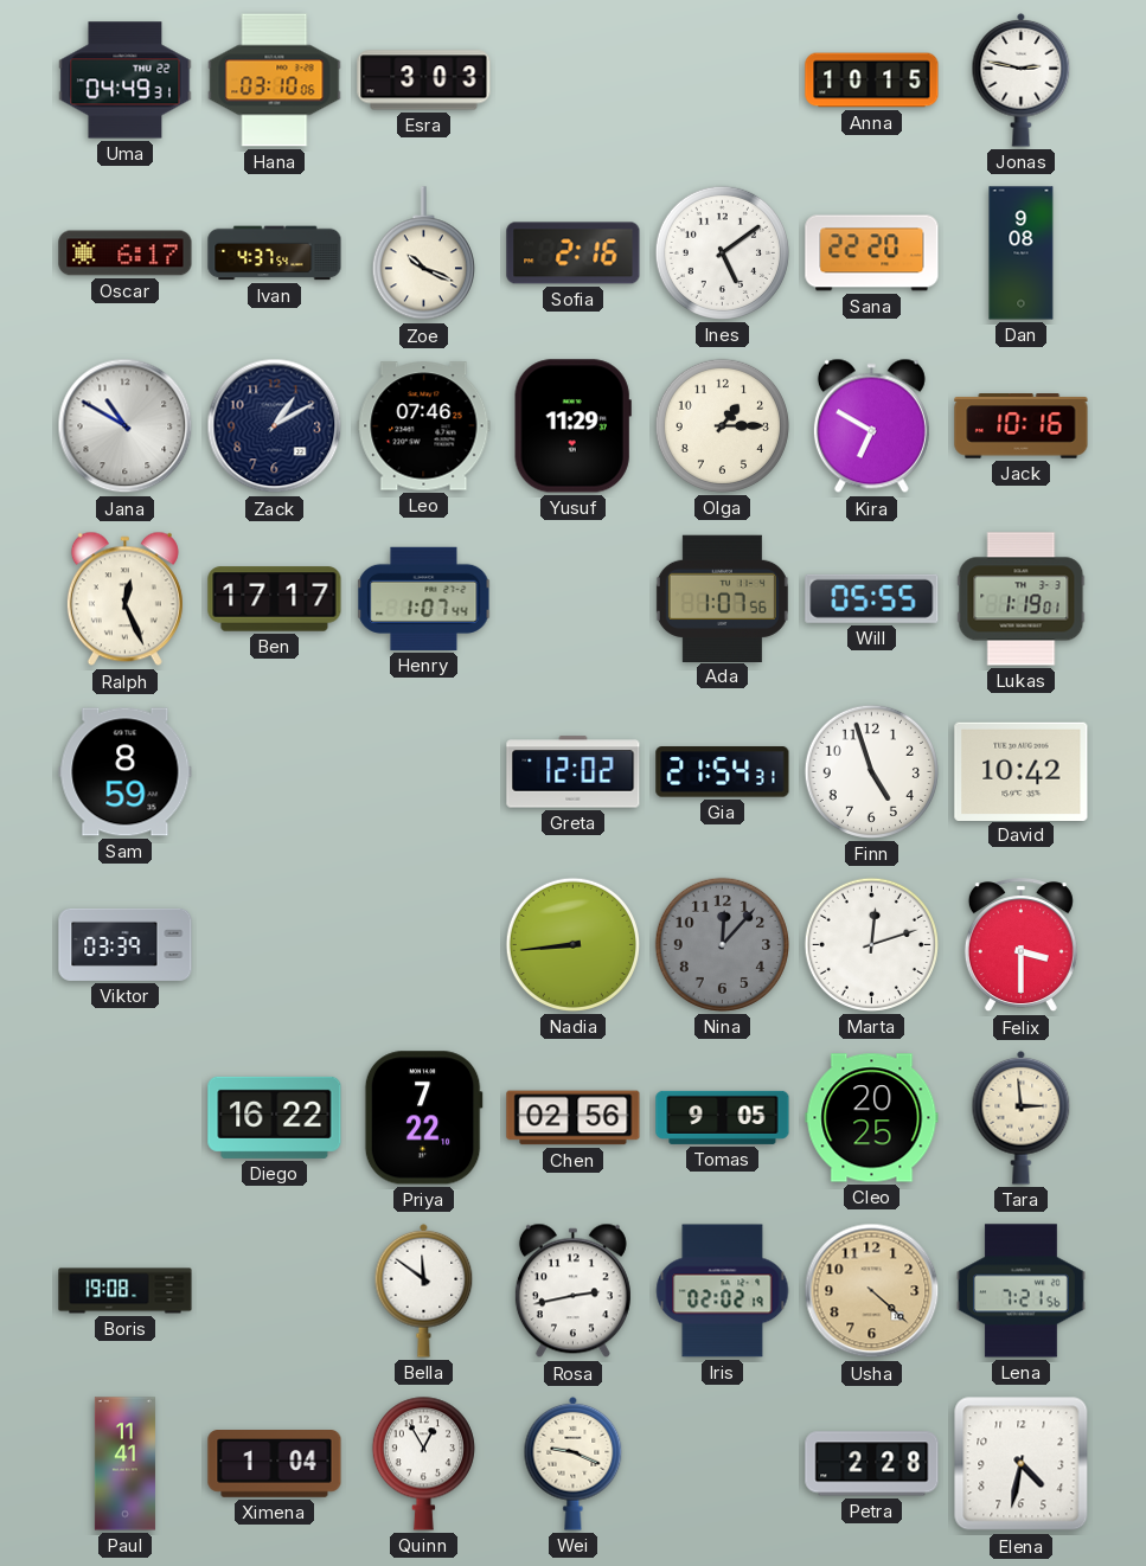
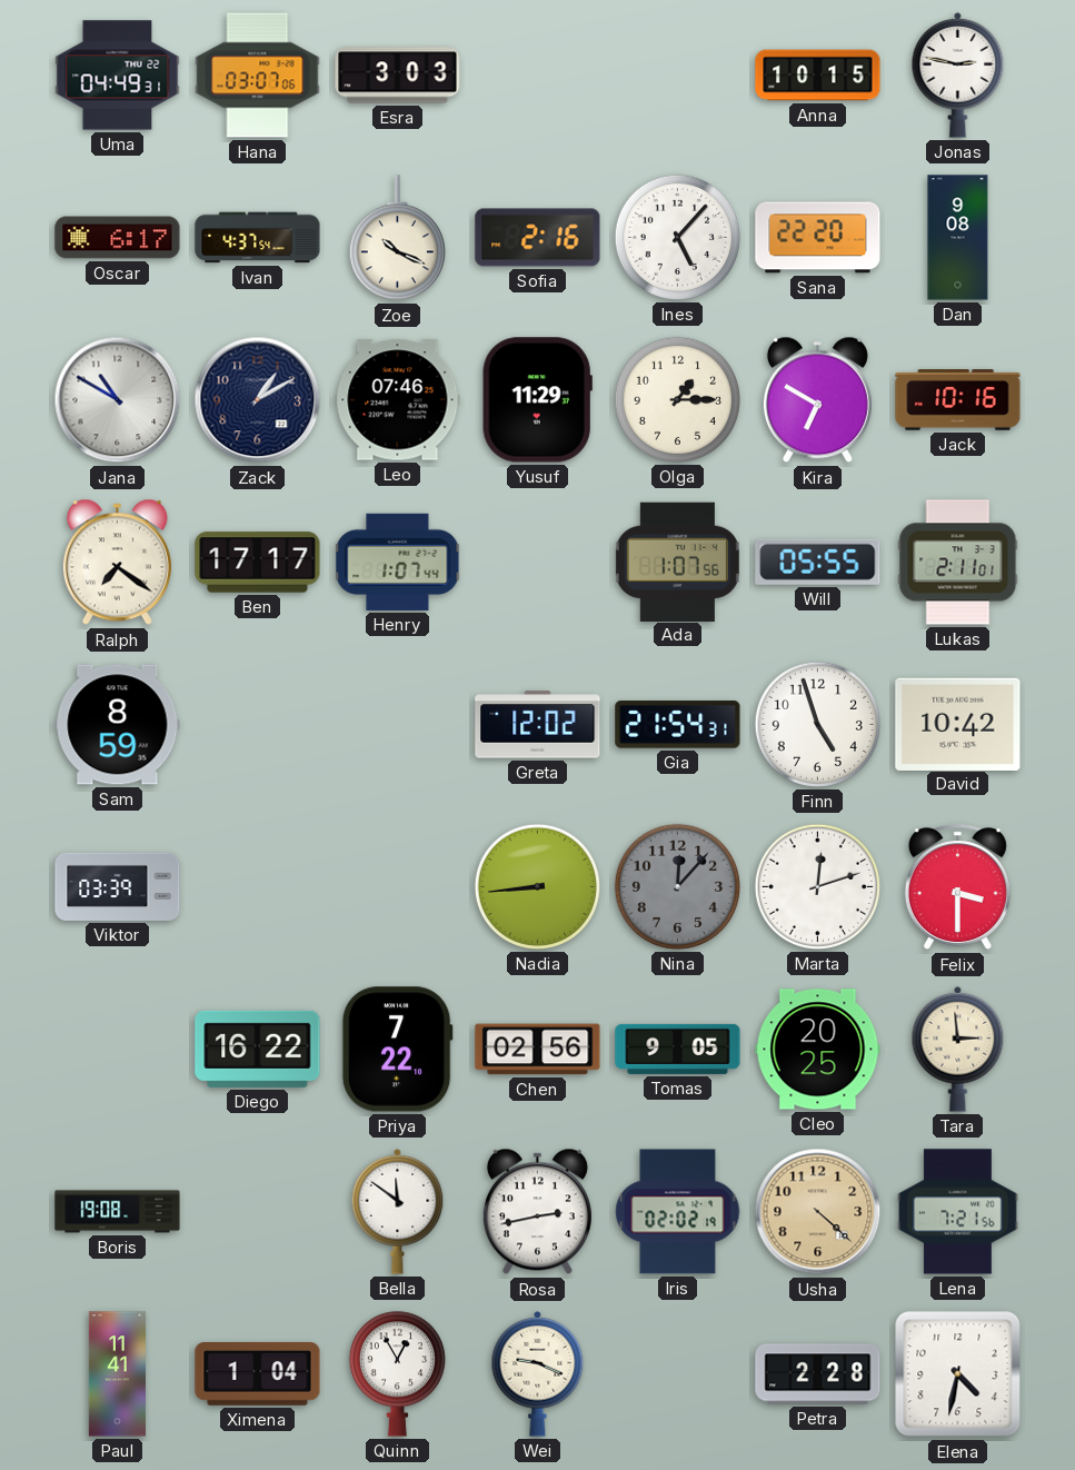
Hana: 03:10 -> 03:07
Ines: 5:09 -> 5:07
Ralph: 12:26 -> 7:21
Lukas: 1:19 -> 2:11
